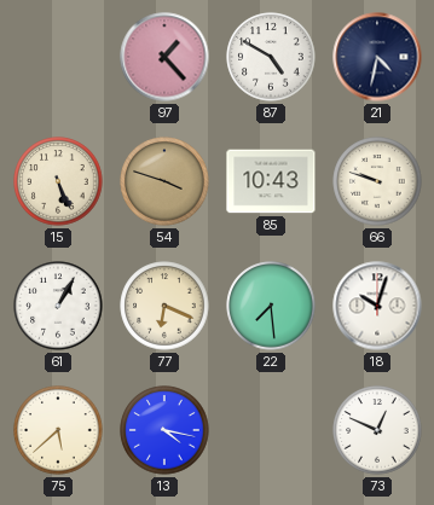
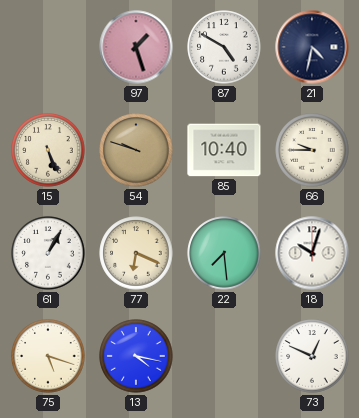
97: 1:23 -> 1:27
54: 3:48 -> 9:48
85: 10:43 -> 10:40
66: 9:48 -> 9:45
75: 5:38 -> 5:18
